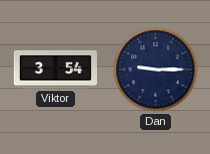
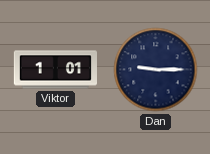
Viktor: 3:54 -> 1:01
